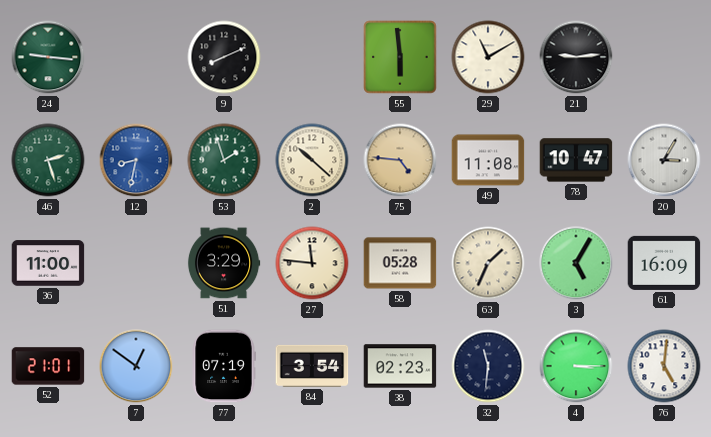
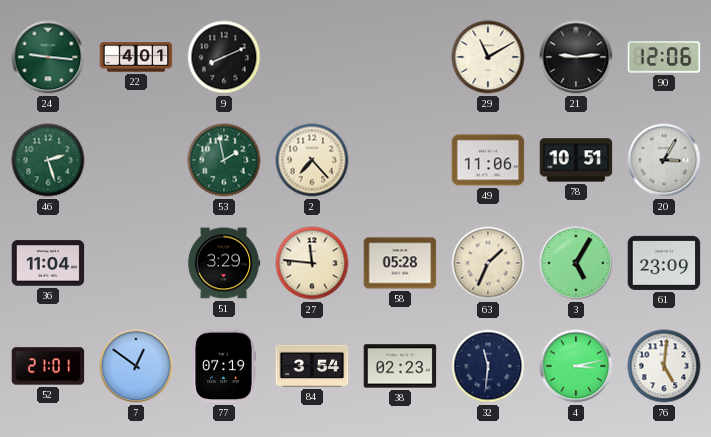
22: none -> 4:01
55: 5:59 -> none
90: none -> 12:06
12: 8:32 -> none
53: 1:57 -> 1:58
2: 10:22 -> 7:23
75: 4:46 -> none
49: 11:08 -> 11:06
78: 10:47 -> 10:51
36: 11:00 -> 11:04
61: 16:09 -> 23:09
4: 3:15 -> 3:13
